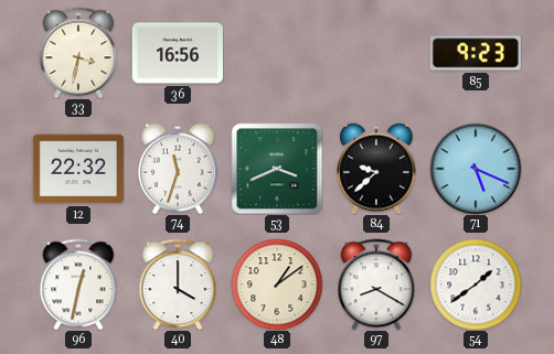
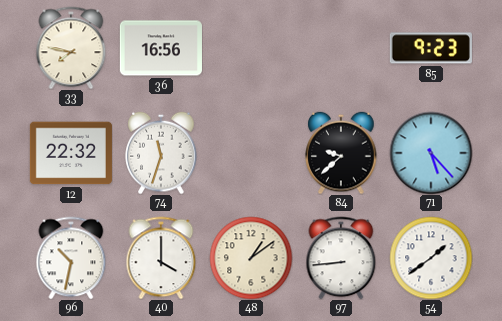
33: 3:32 -> 7:47
53: 3:41 -> none
71: 5:19 -> 5:23
96: 12:32 -> 10:32
97: 8:20 -> 8:44
